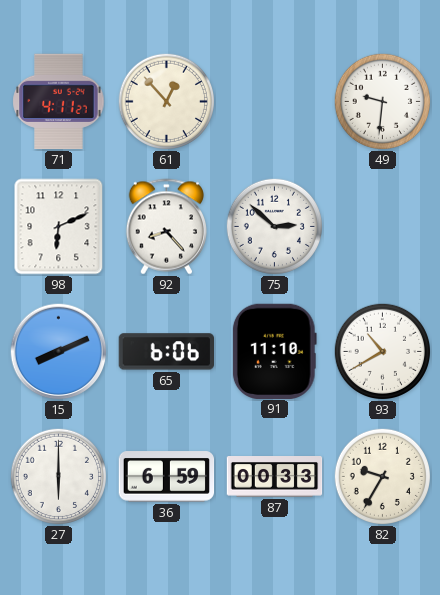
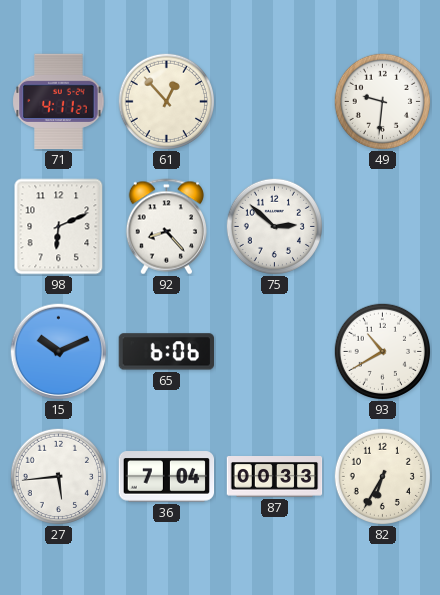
15: 8:11 -> 10:11
91: 11:10 -> none
27: 6:00 -> 5:44
36: 6:59 -> 7:04
82: 9:35 -> 6:35
